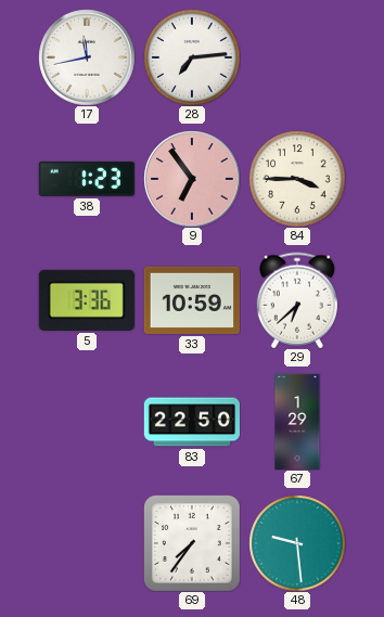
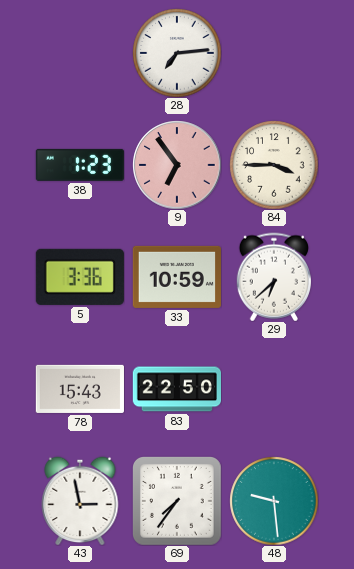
17: 11:43 -> none
78: none -> 15:43
67: 1:29 -> none
43: none -> 2:58
